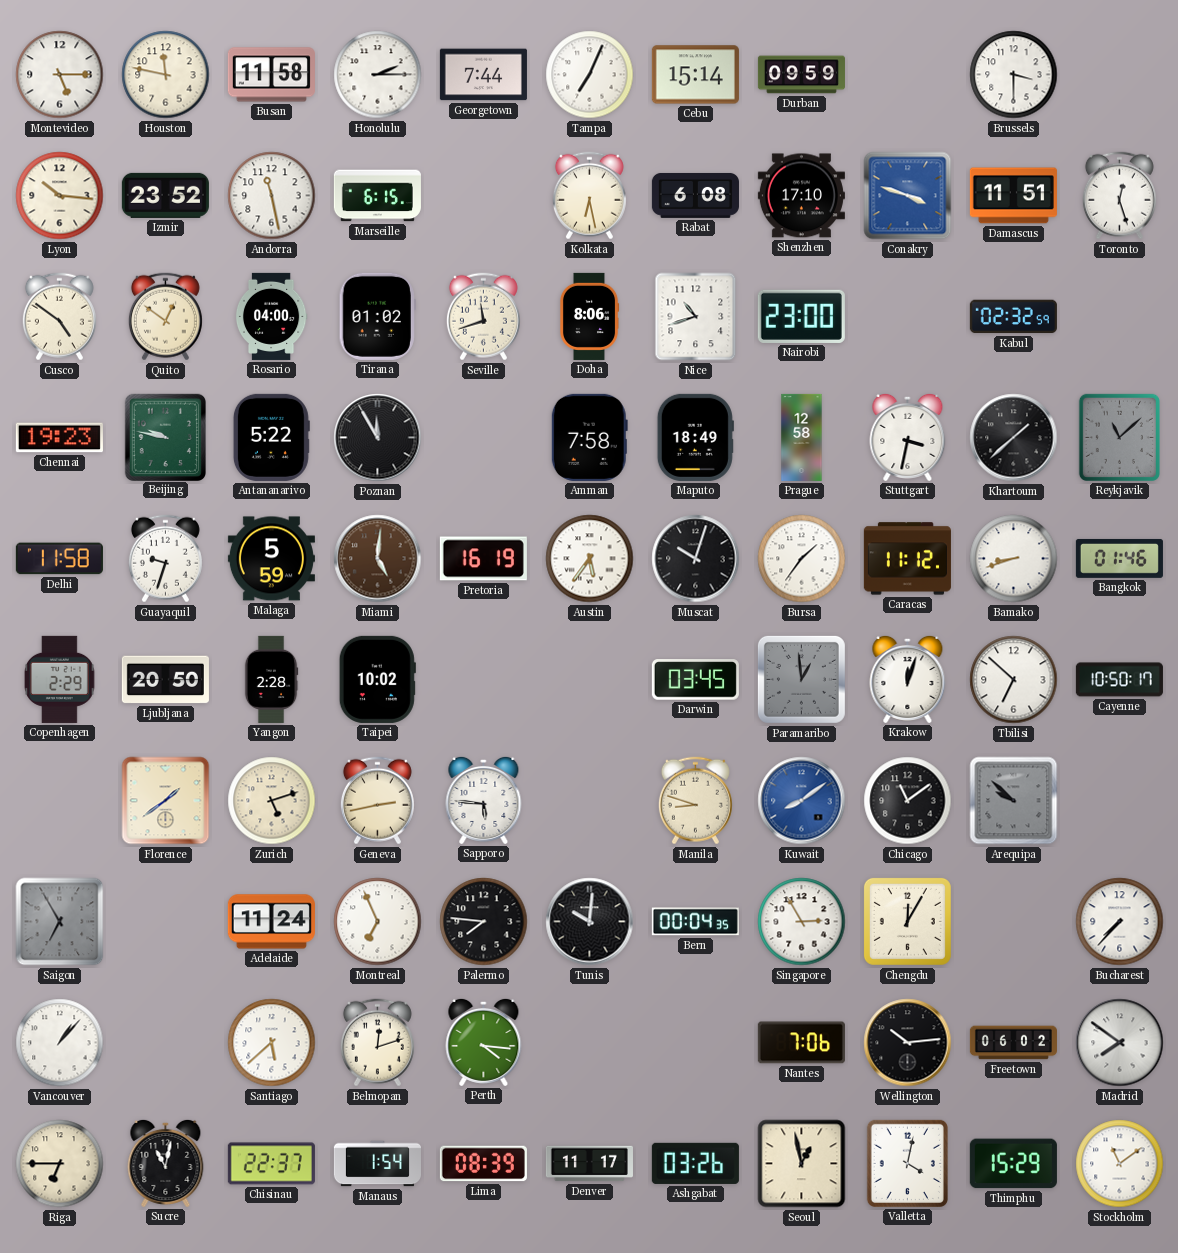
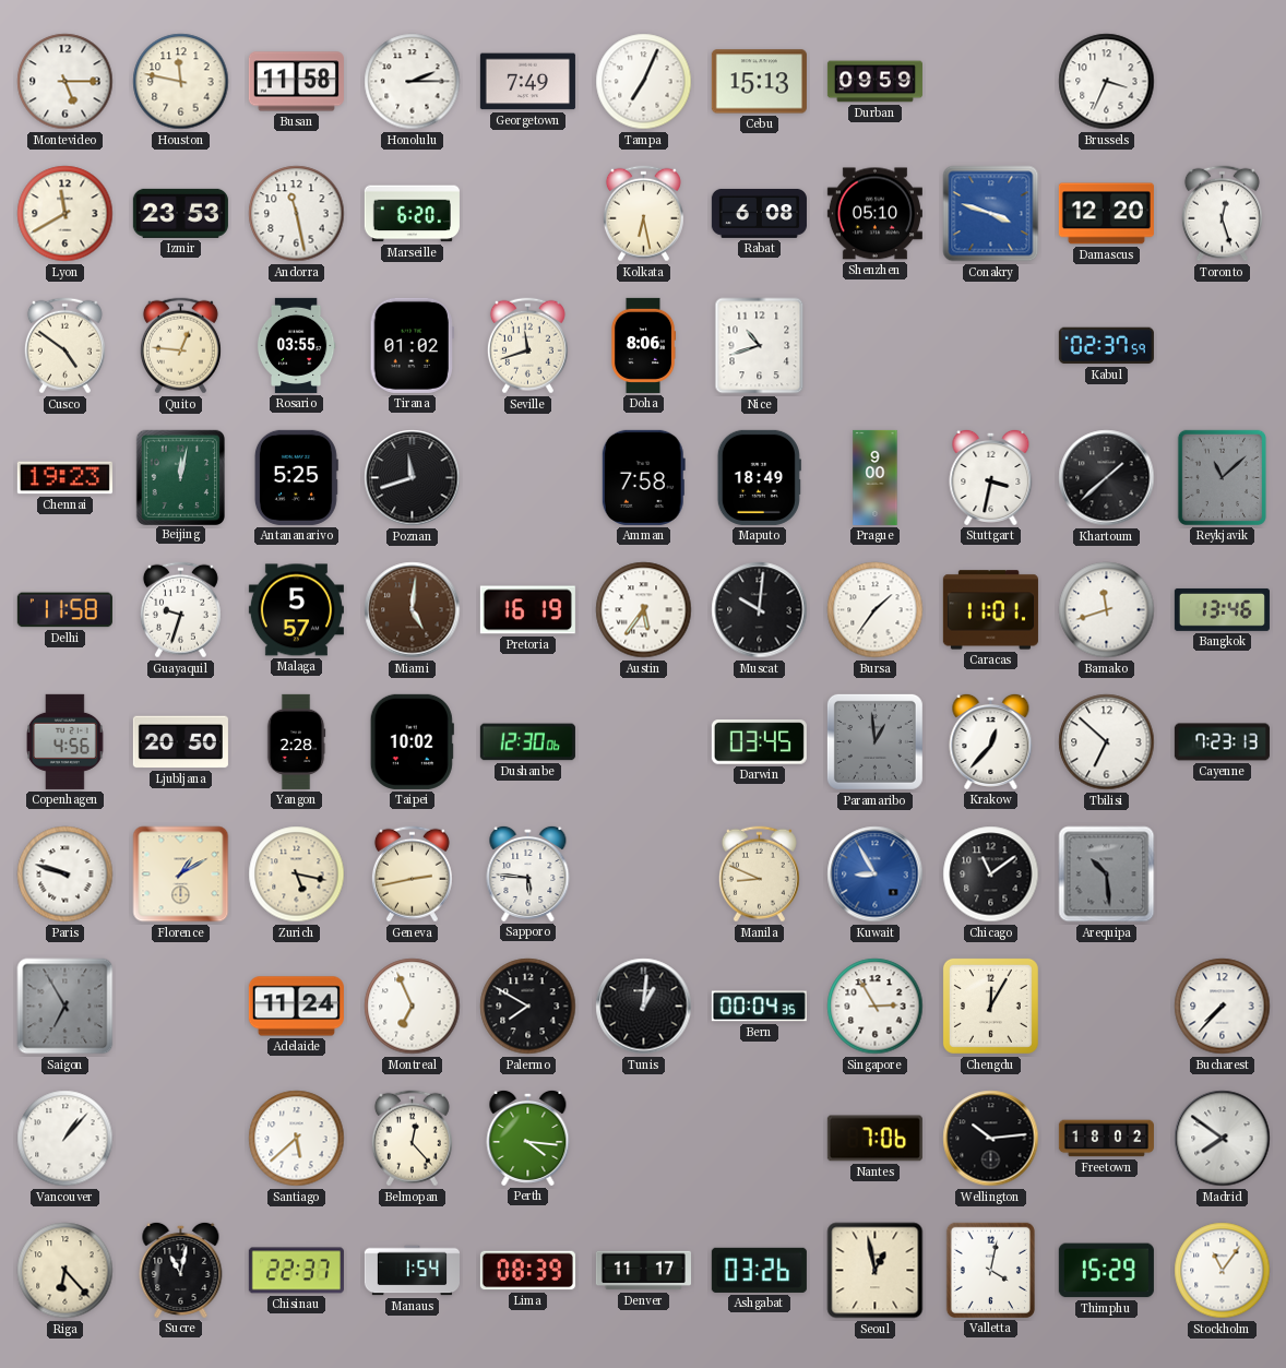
Georgetown: 7:44 -> 7:49
Cebu: 15:14 -> 15:13
Brussels: 3:30 -> 3:34
Lyon: 10:16 -> 11:40
Izmir: 23:52 -> 23:53
Marseille: 6:15 -> 6:20
Shenzhen: 17:10 -> 05:10
Damascus: 11:51 -> 12:20
Quito: 12:51 -> 12:46
Rosario: 04:00 -> 03:55
Nairobi: 23:00 -> none
Kabul: 02:32 -> 02:37
Beijing: 9:47 -> 12:02
Antananarivo: 5:22 -> 5:25
Poznan: 11:55 -> 11:42
Prague: 12:58 -> 9:00
Malaga: 5:59 -> 5:57
Muscat: 10:03 -> 10:01
Caracas: 11:12 -> 11:01
Bamako: 8:42 -> 11:42
Bangkok: 01:46 -> 13:46
Copenhagen: 2:29 -> 4:56
Dushanbe: none -> 12:30
Krakow: 12:03 -> 12:37
Cayenne: 10:50 -> 7:23
Paris: none -> 9:48
Florence: 1:39 -> 1:10
Zurich: 5:12 -> 5:17
Manila: 8:48 -> 8:49
Kuwait: 8:09 -> 8:55
Arequipa: 9:52 -> 10:29
Palermo: 7:46 -> 7:50
Tunis: 10:01 -> 1:01
Belmopan: 12:12 -> 12:23
Freetown: 06:02 -> 18:02
Riga: 6:45 -> 6:23
Stockholm: 11:09 -> 11:06
